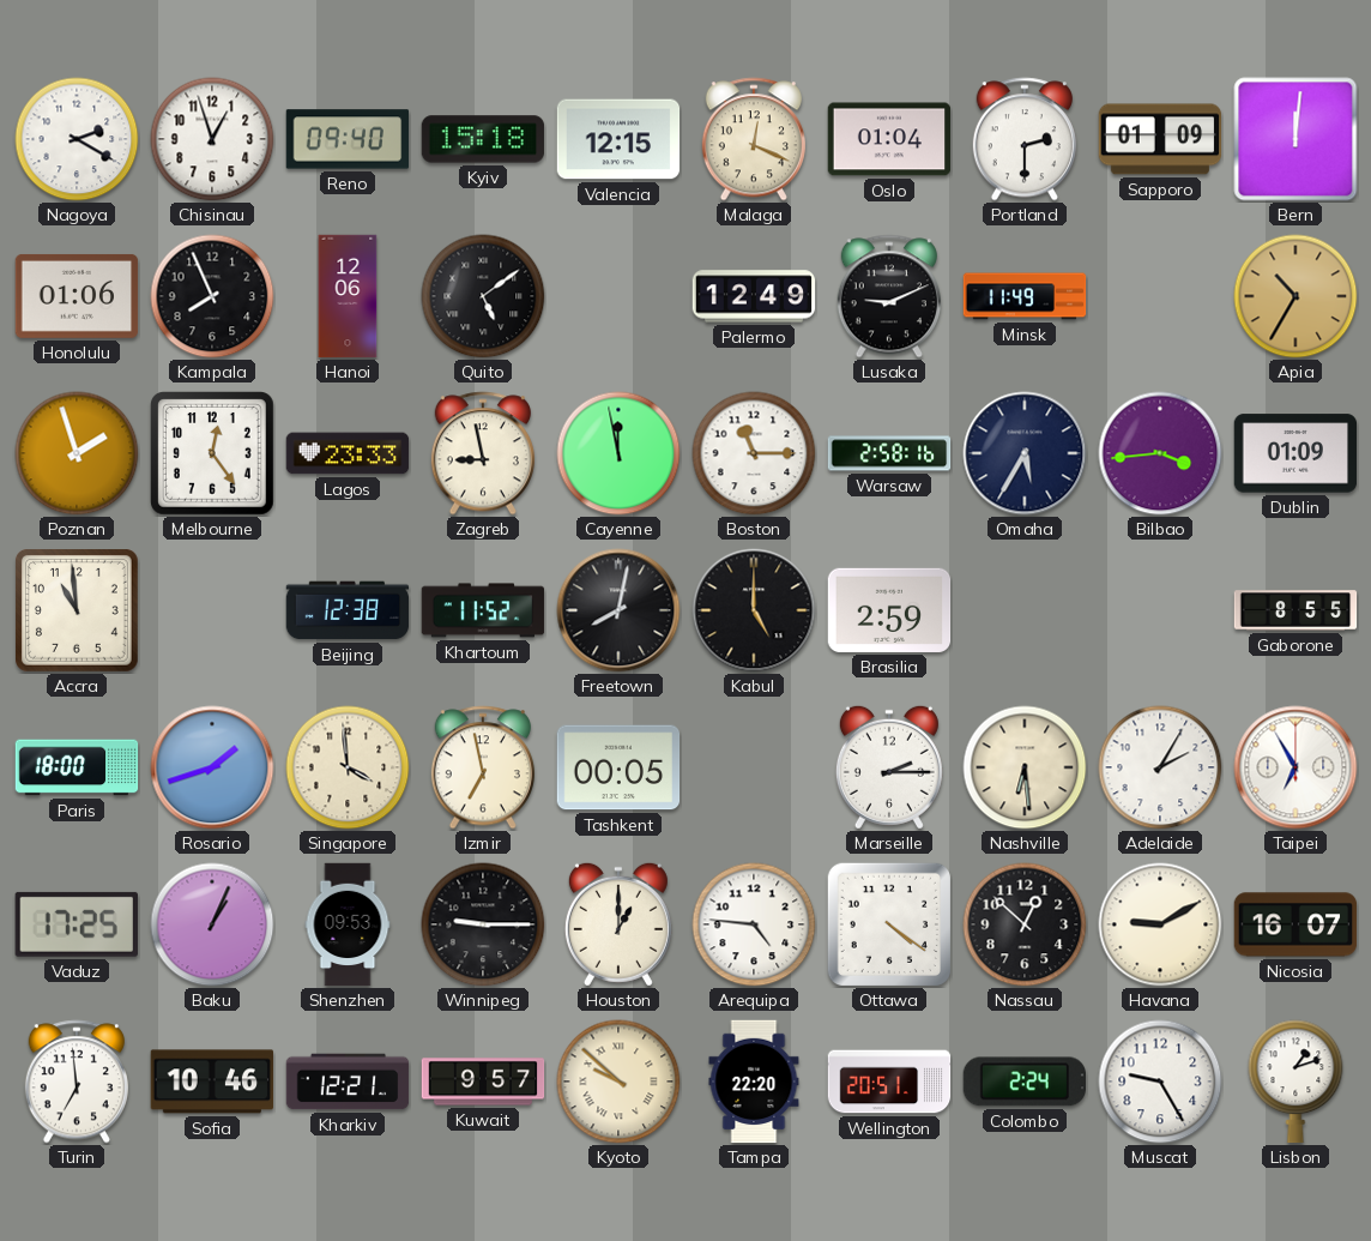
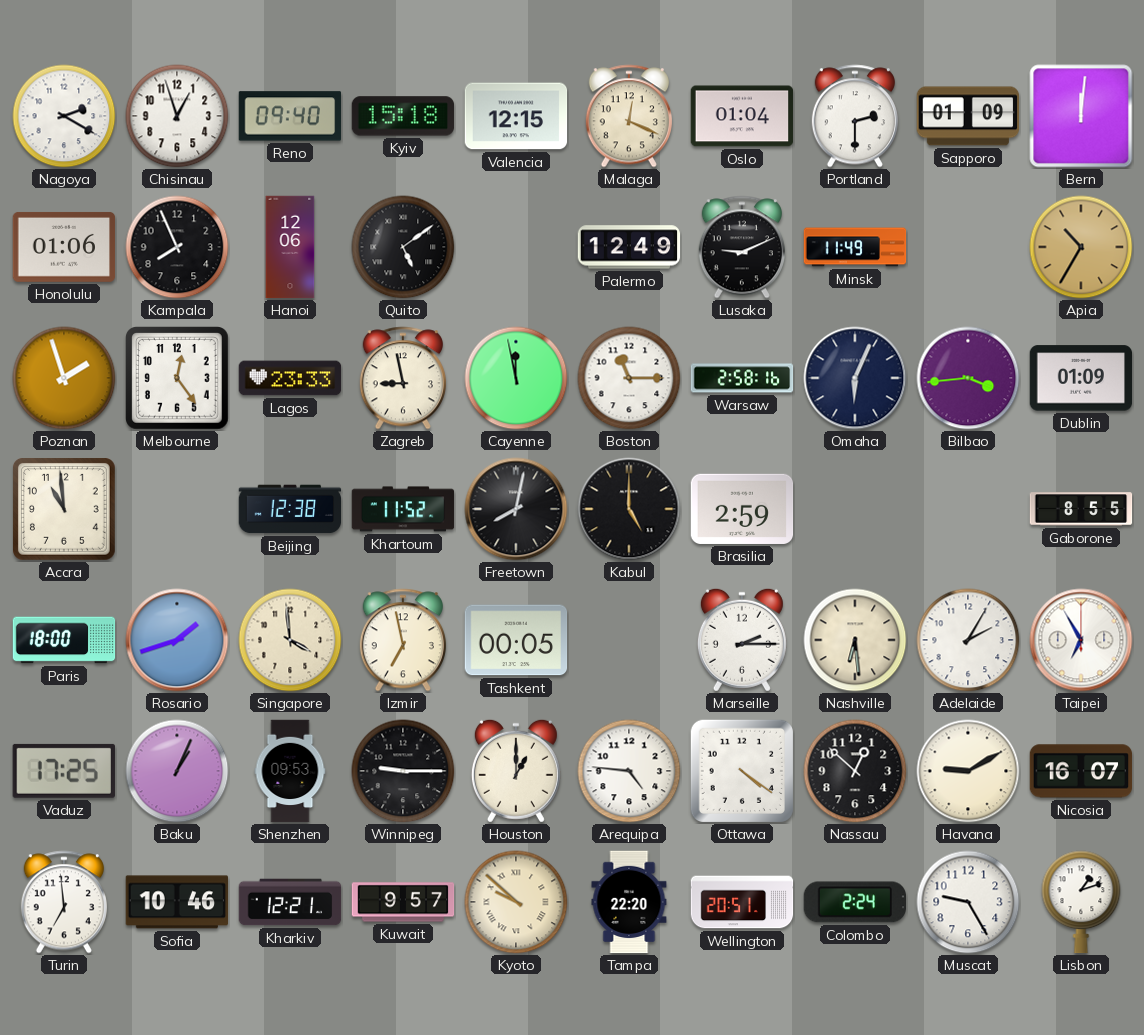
Omaha: 5:35 -> 6:04
